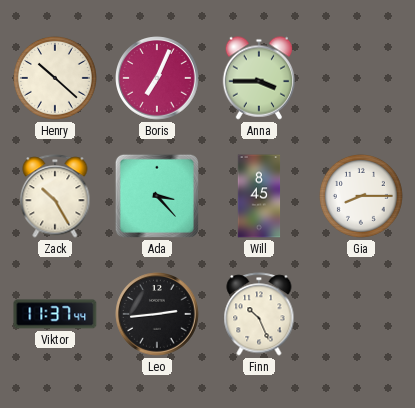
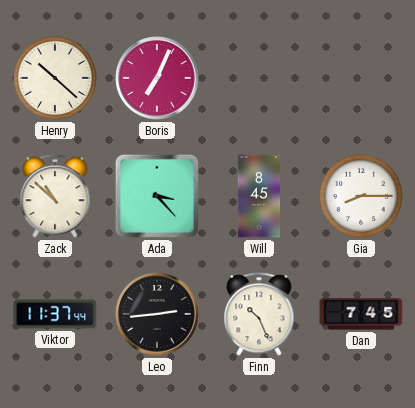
Anna: 3:45 -> none
Zack: 10:25 -> 10:52
Dan: none -> 7:45
